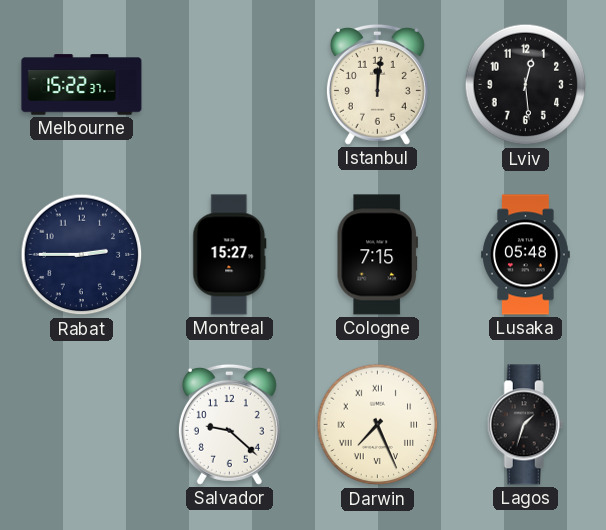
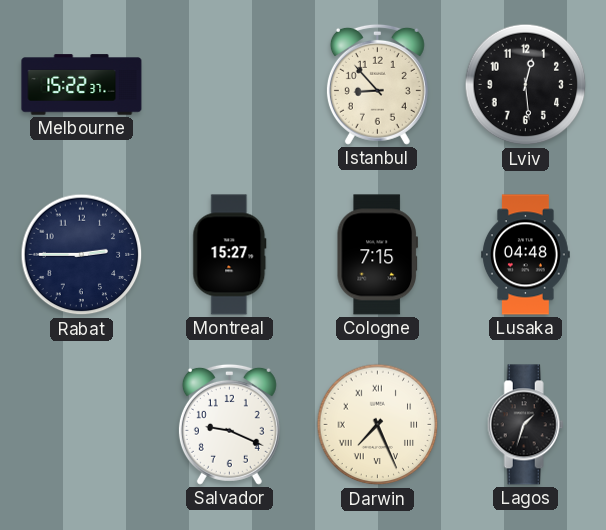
Istanbul: 12:01 -> 8:53
Lusaka: 05:48 -> 04:48
Salvador: 9:22 -> 9:19
